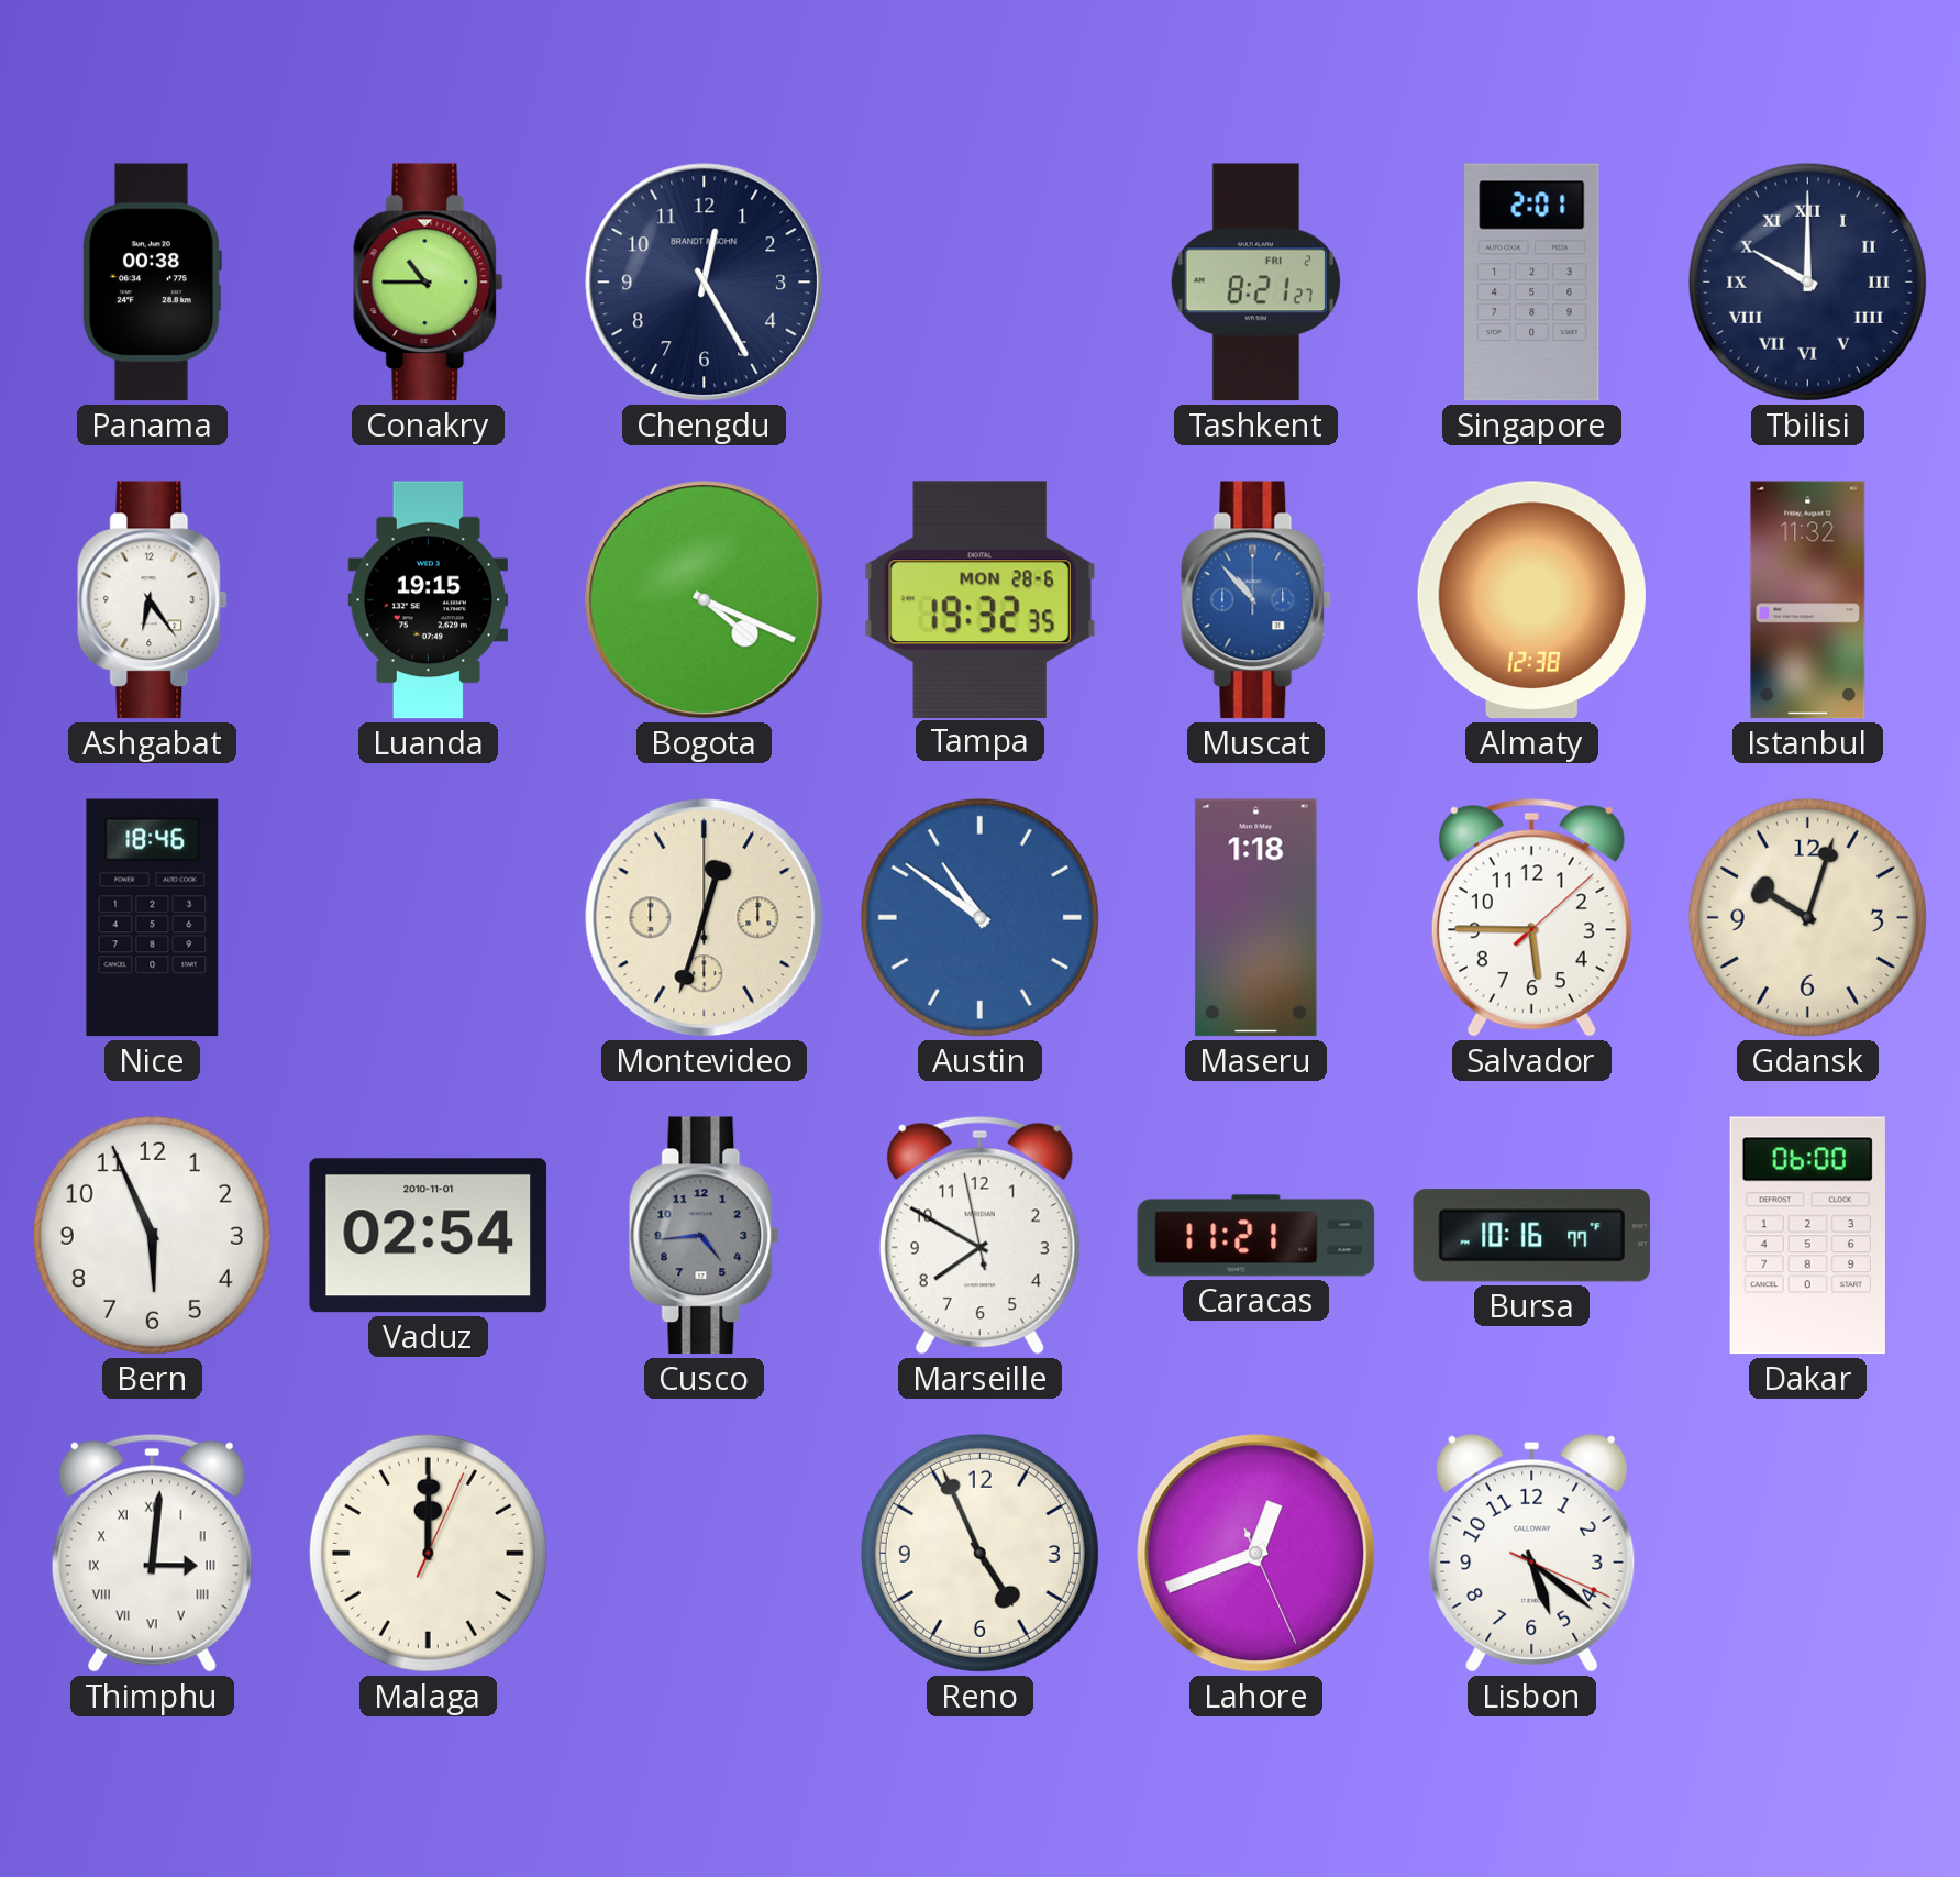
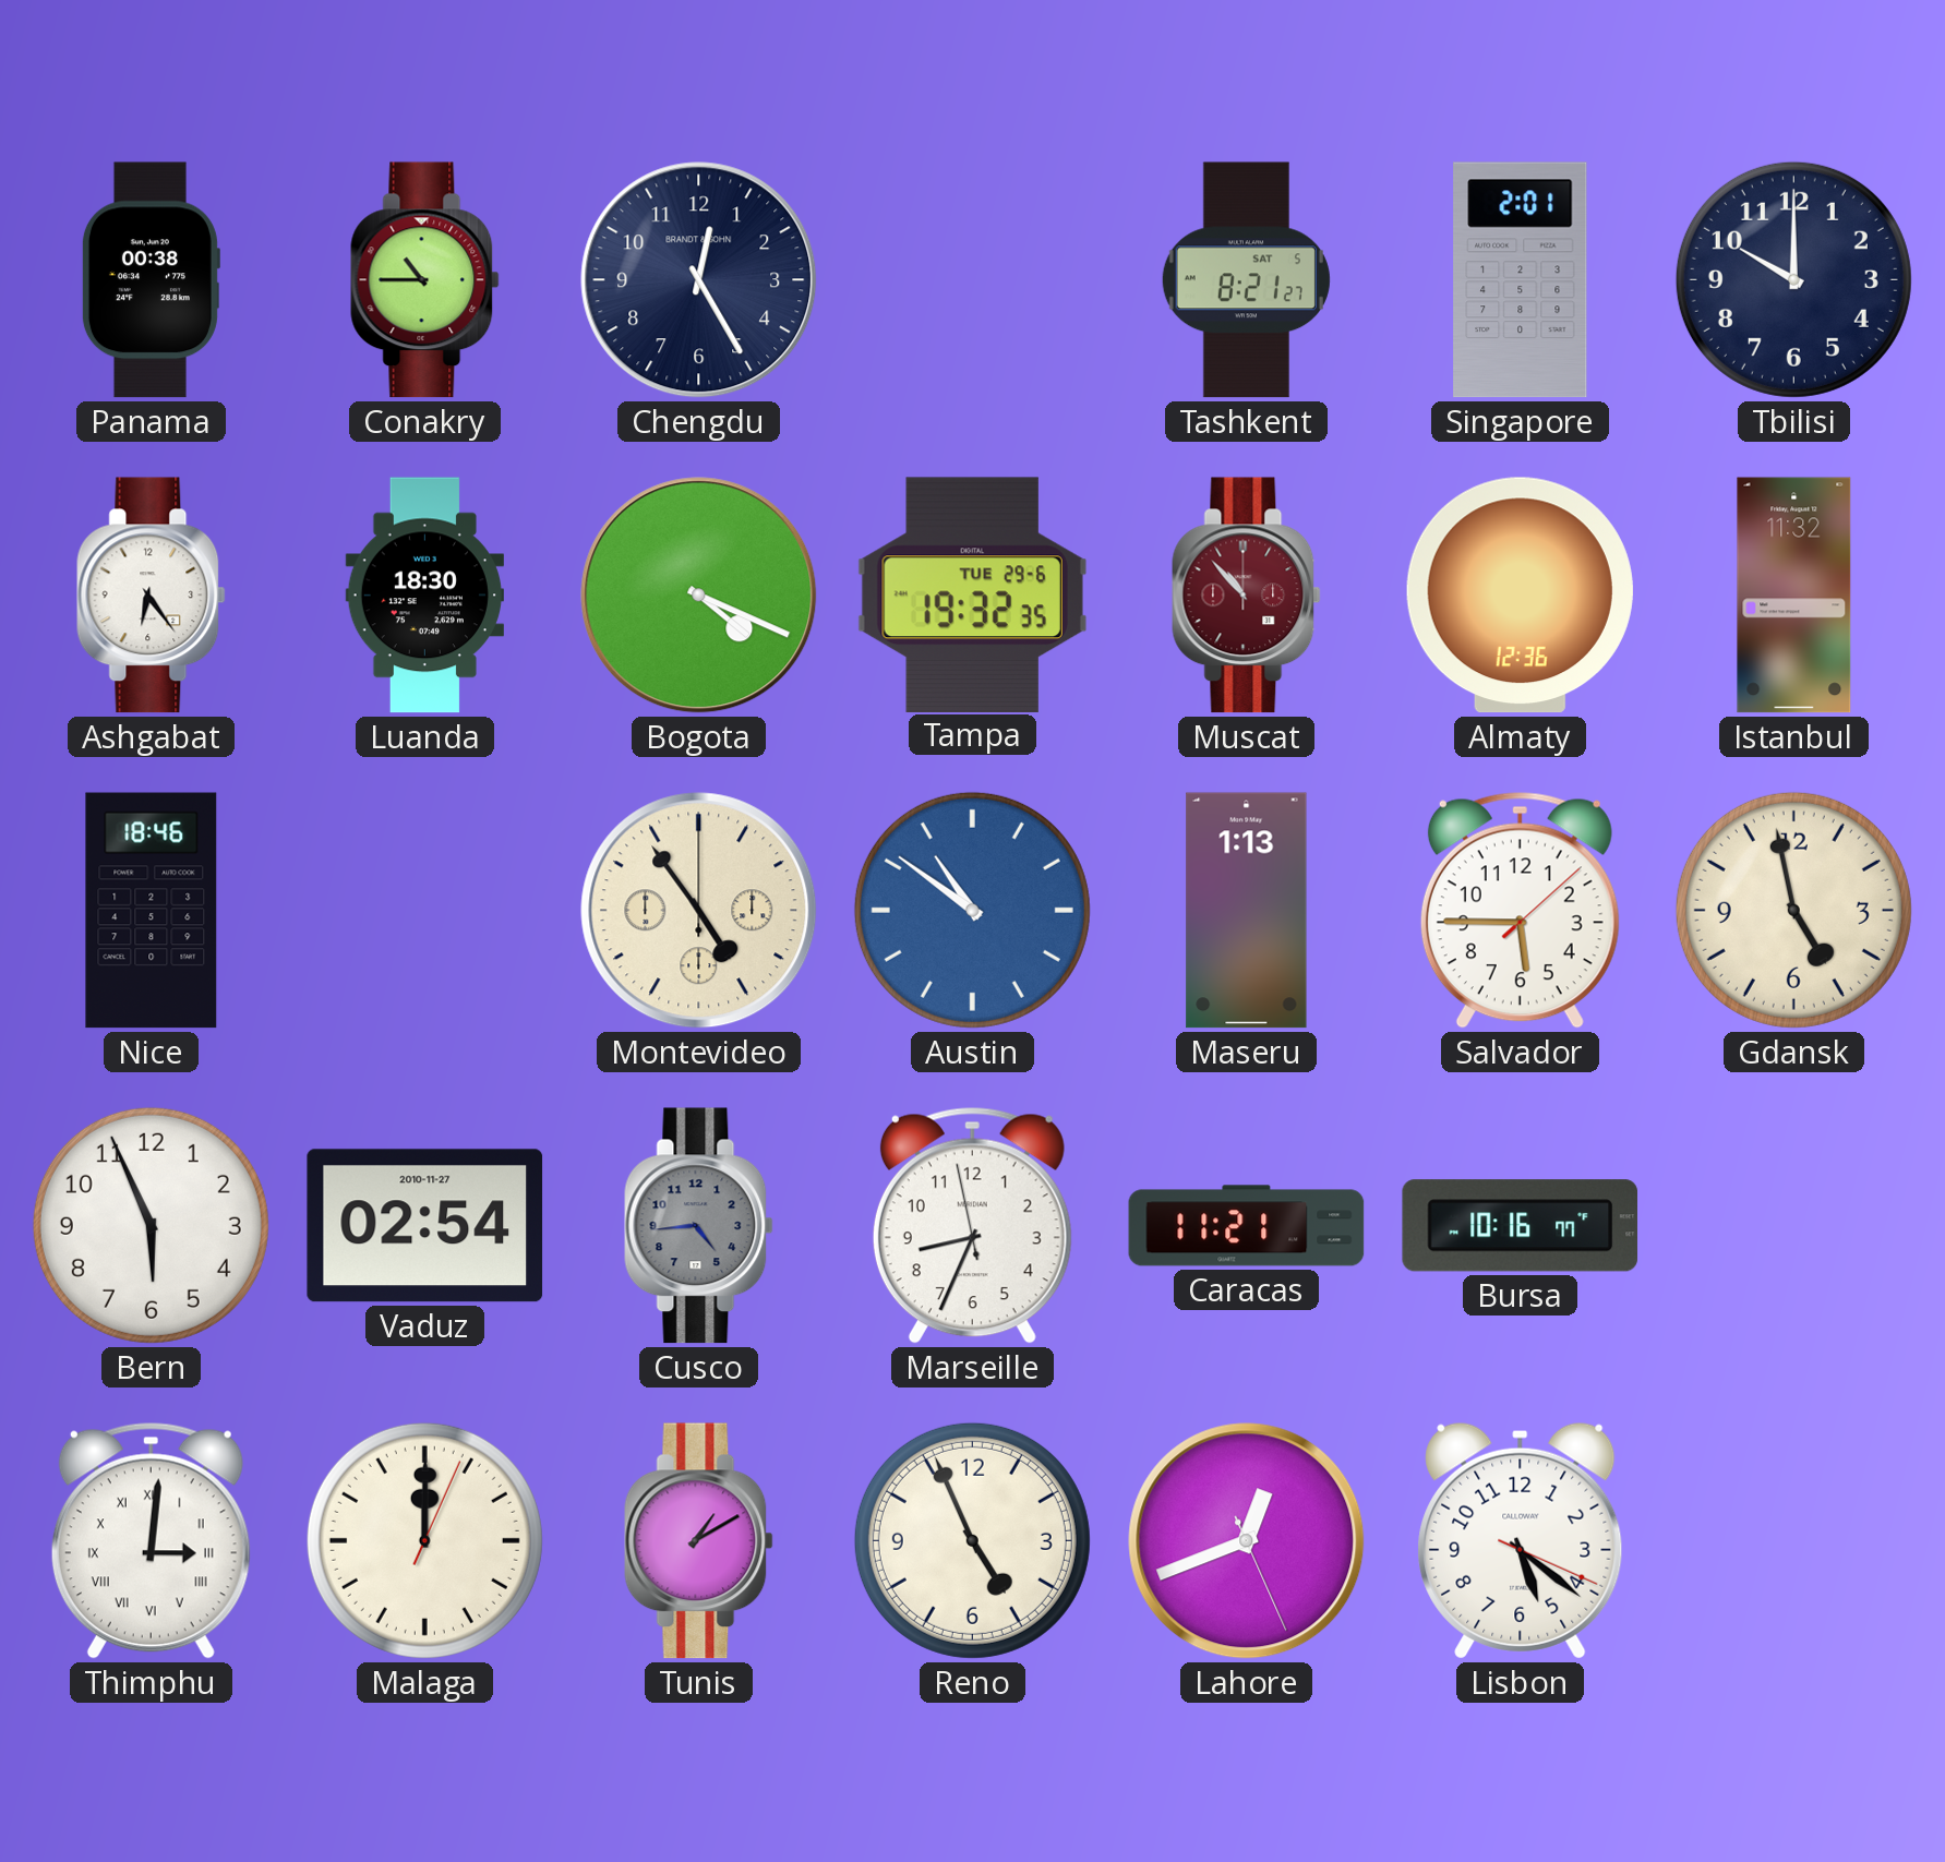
Tashkent date: FRI 2 -> SAT 5
Tbilisi numerals: Roman -> Arabic
Luanda: 19:15 -> 18:30
Tampa date: MON 28-6 -> TUE 29-6
Muscat dial: blue -> burgundy
Almaty: 12:38 -> 12:36
Montevideo: 12:33 -> 4:54
Maseru: 1:18 -> 1:13
Gdansk: 10:03 -> 4:58
Vaduz date: 2010-11-01 -> 2010-11-27
Marseille: 7:49 -> 8:33
Dakar: 06:00 -> none
Tunis: none -> 1:10
